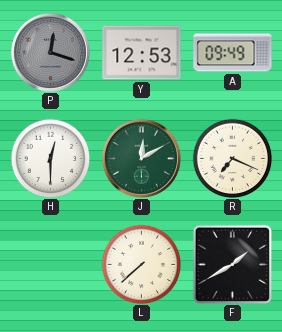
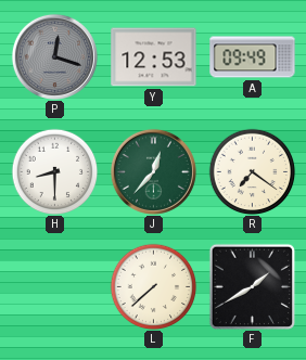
H: 12:30 -> 8:30
J: 12:10 -> 12:37
R: 7:19 -> 7:21
